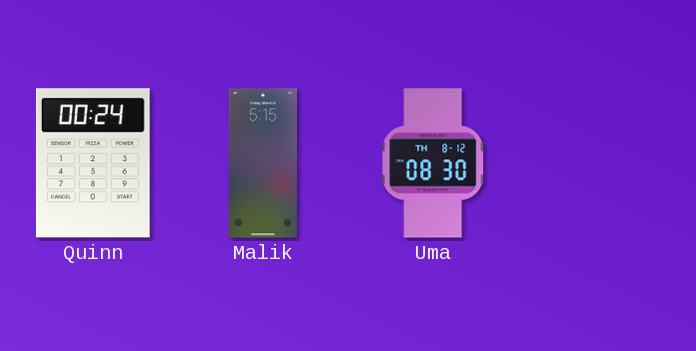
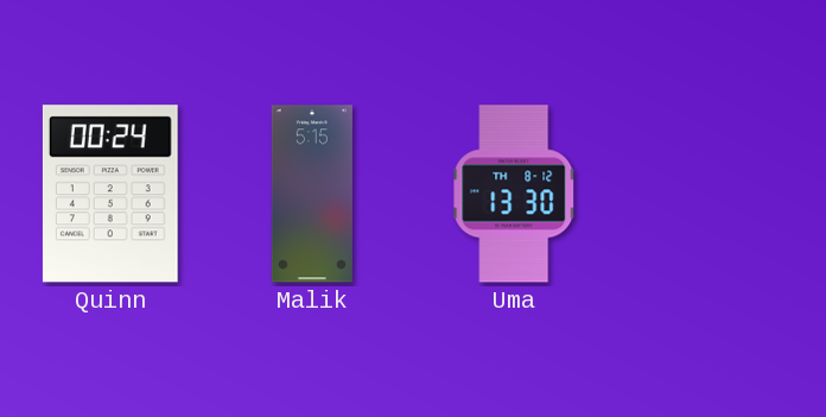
Uma: 08:30 -> 13:30
